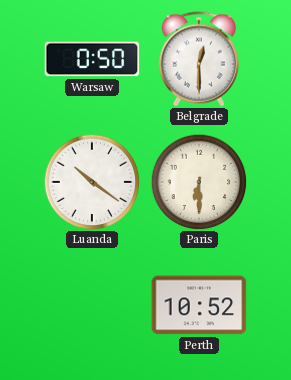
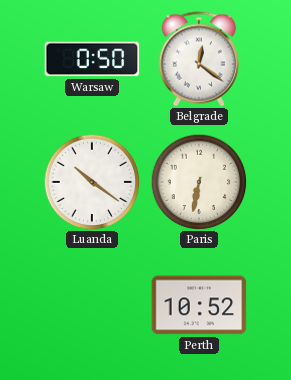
Belgrade: 12:30 -> 12:21
Paris: 6:30 -> 6:32
